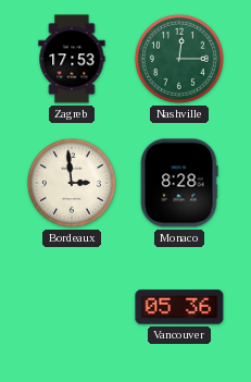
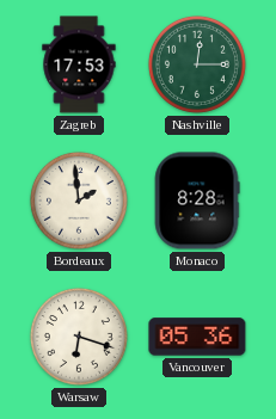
Bordeaux: 2:59 -> 1:59
Warsaw: none -> 6:18
